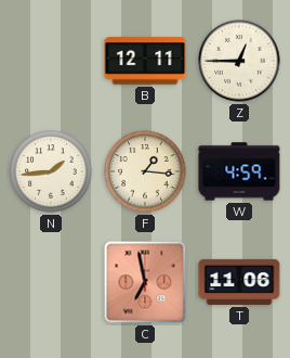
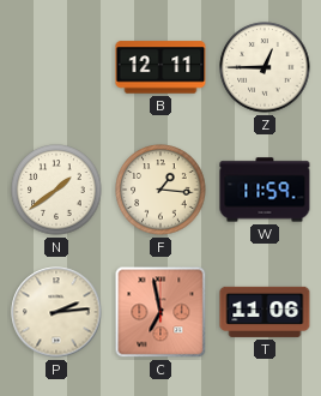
N: 1:44 -> 1:39
W: 4:59 -> 11:59
P: none -> 2:14
